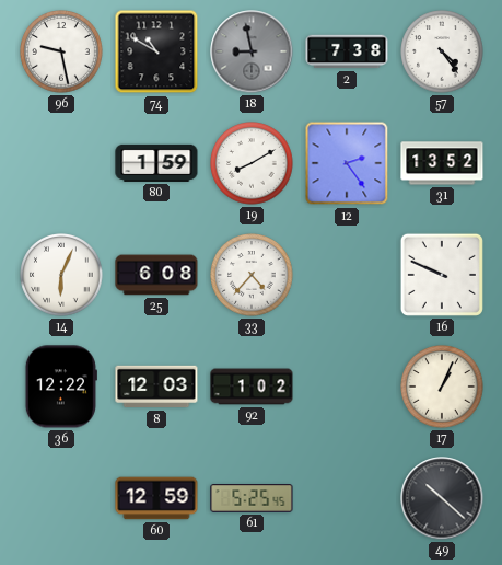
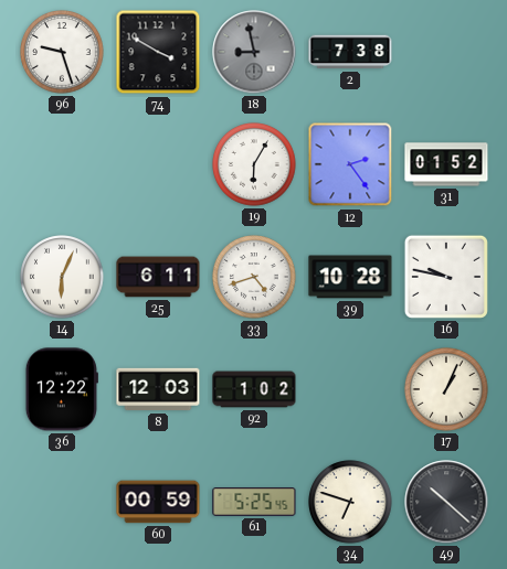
96: 9:28 -> 9:27
74: 10:50 -> 3:50
57: 4:24 -> none
80: 1:59 -> none
19: 8:10 -> 6:05
31: 13:52 -> 01:52
25: 6:08 -> 6:11
33: 4:37 -> 4:42
39: none -> 10:28
16: 9:49 -> 9:47
60: 12:59 -> 00:59
34: none -> 6:48
